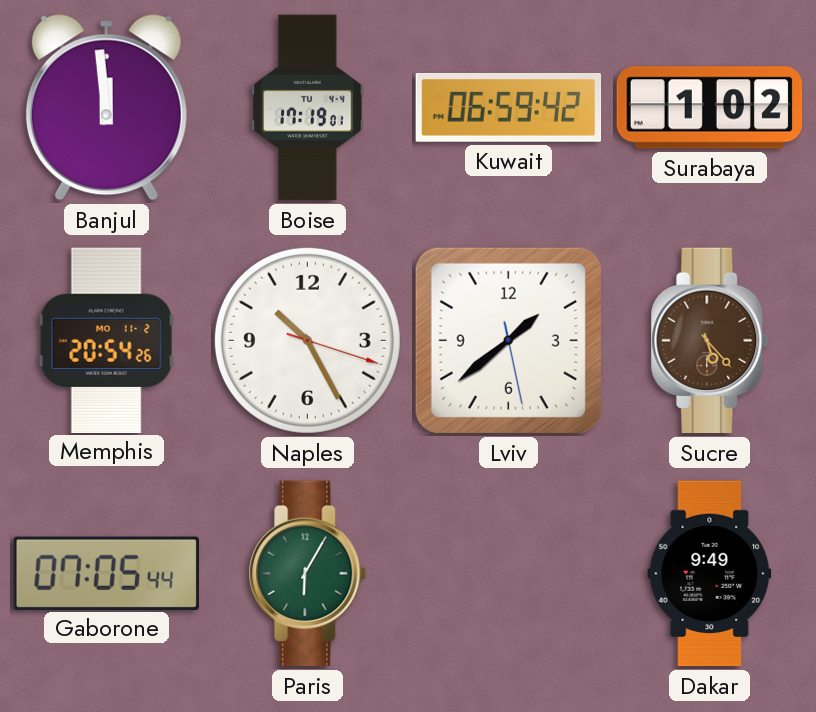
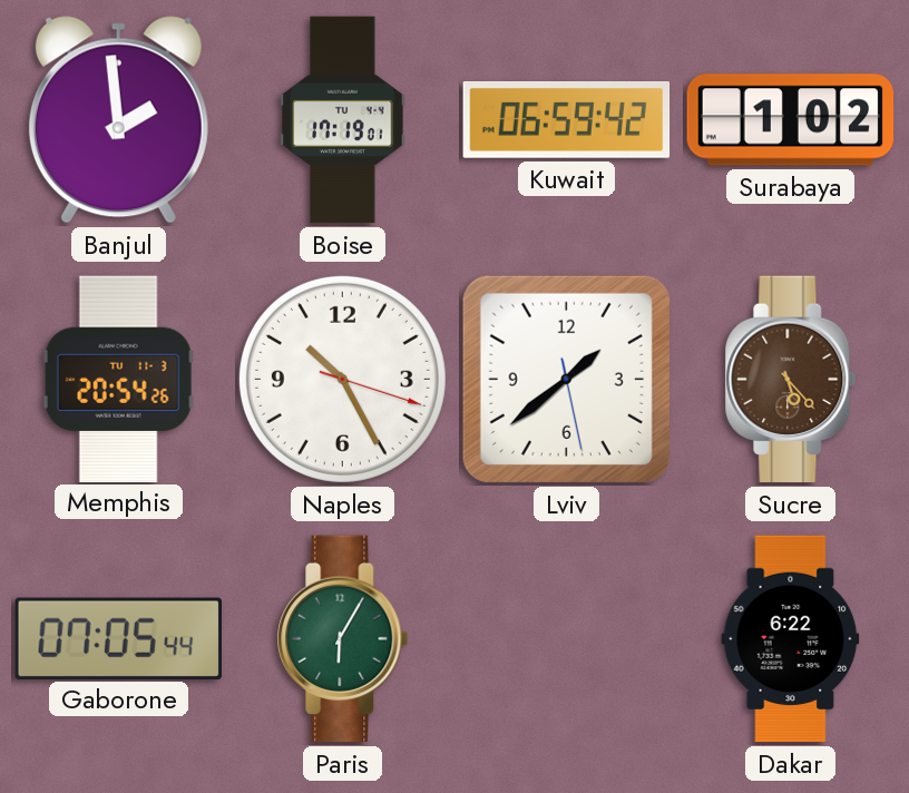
Banjul: 11:59 -> 1:59
Memphis date: MO 11-2 -> TU 11-3
Dakar: 9:49 -> 6:22
